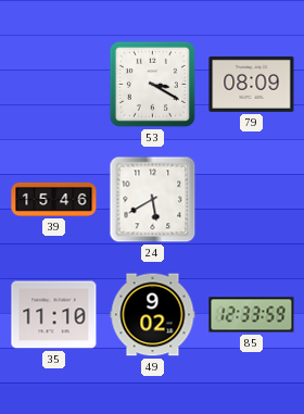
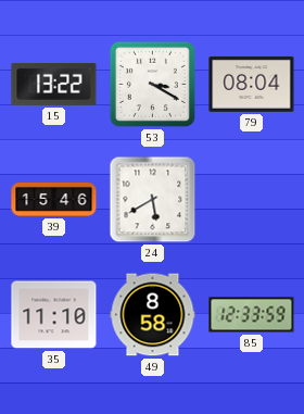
15: none -> 13:22
79: 08:09 -> 08:04
49: 9:02 -> 8:58
